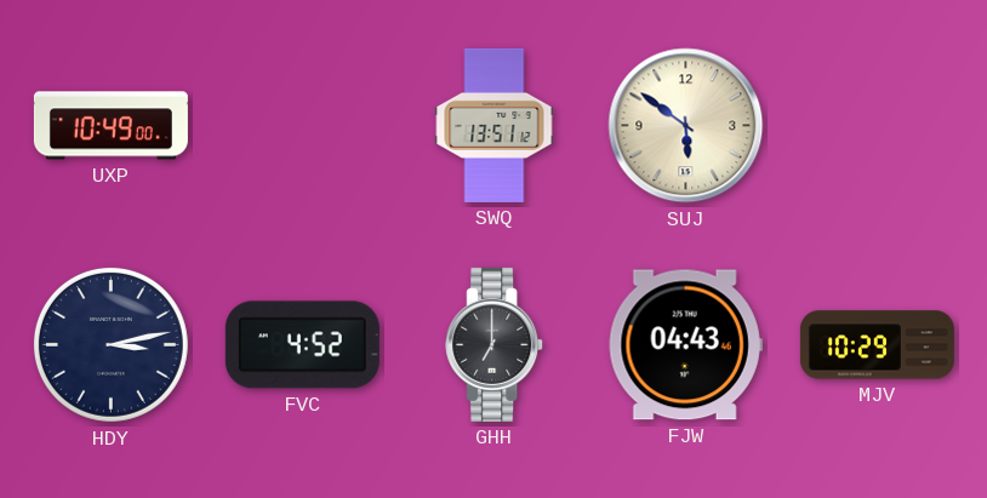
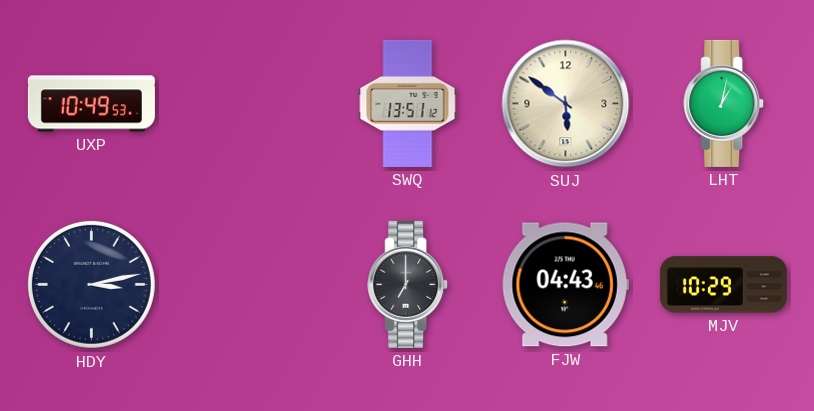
UXP: 10:49:00 -> 10:49:53
LHT: none -> 1:02
FVC: 4:52 -> none
